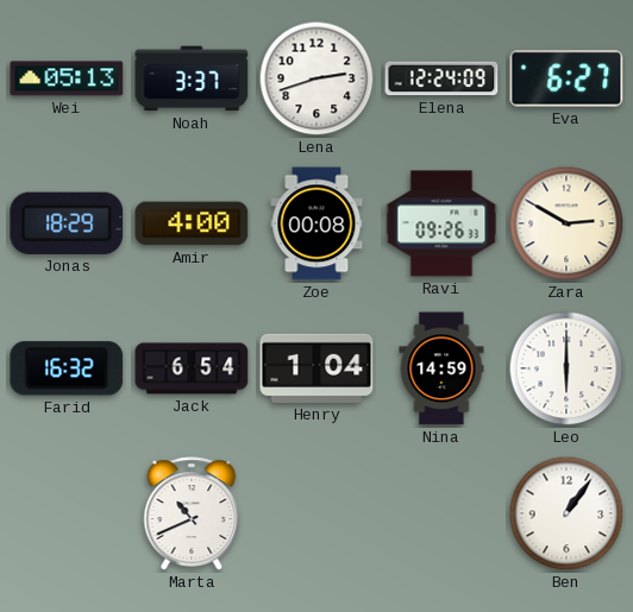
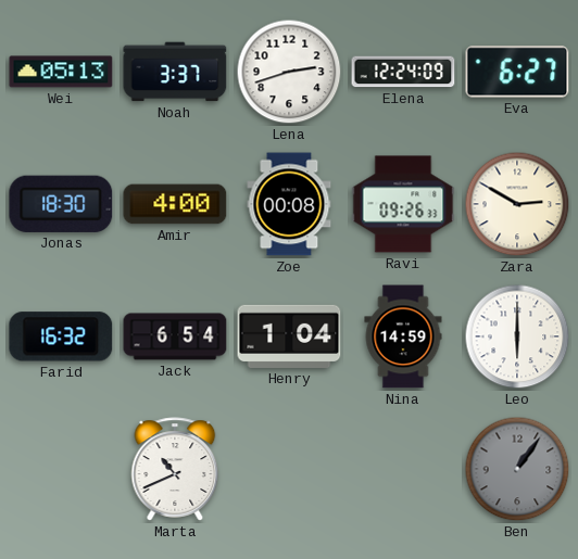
Jonas: 18:29 -> 18:30
Ben dial: white -> grey
